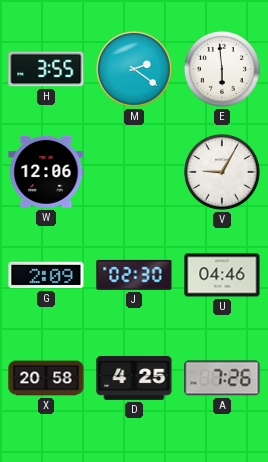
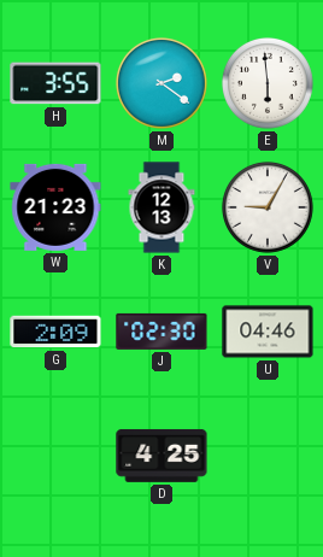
W: 12:06 -> 21:23
K: none -> 12:13
X: 20:58 -> none
A: 7:26 -> none
